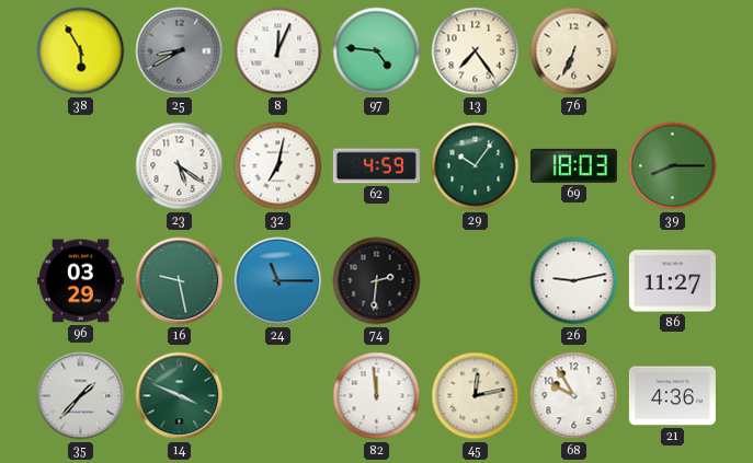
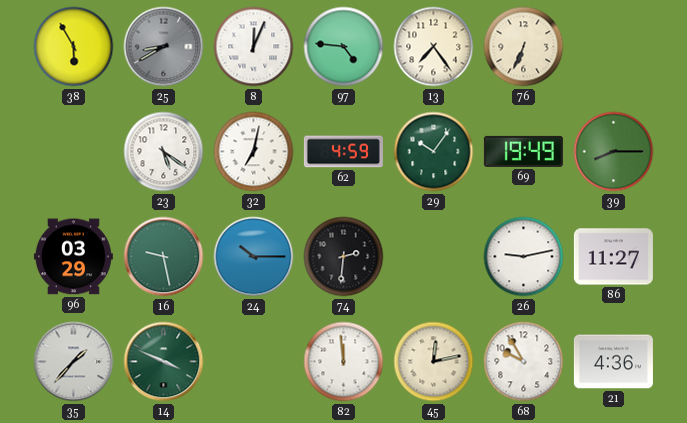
69: 18:03 -> 19:49
24: 11:15 -> 10:15
